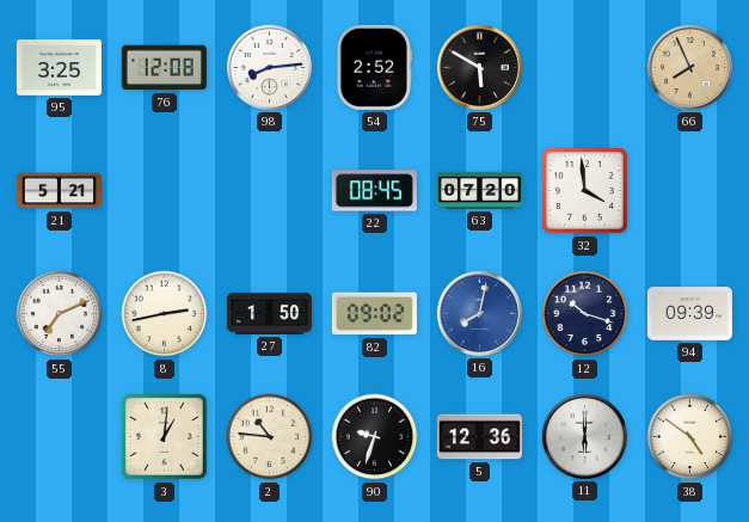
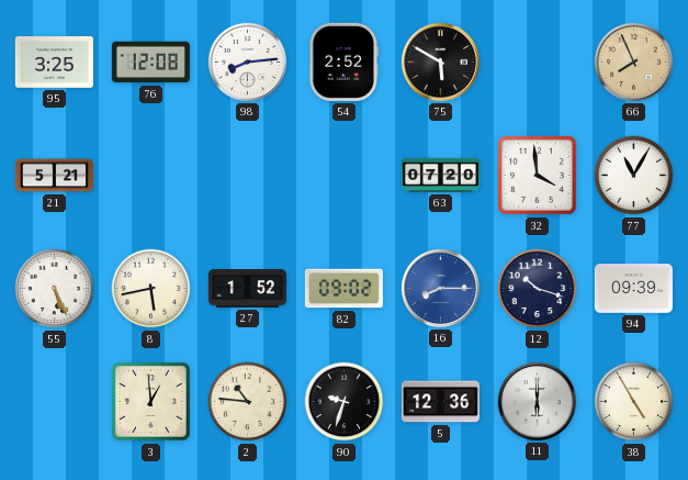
22: 08:45 -> none
77: none -> 11:05
55: 7:11 -> 5:26
8: 2:43 -> 5:43
27: 1:50 -> 1:52
16: 8:02 -> 8:15
3: 1:01 -> 12:59
38: 4:51 -> 4:55
